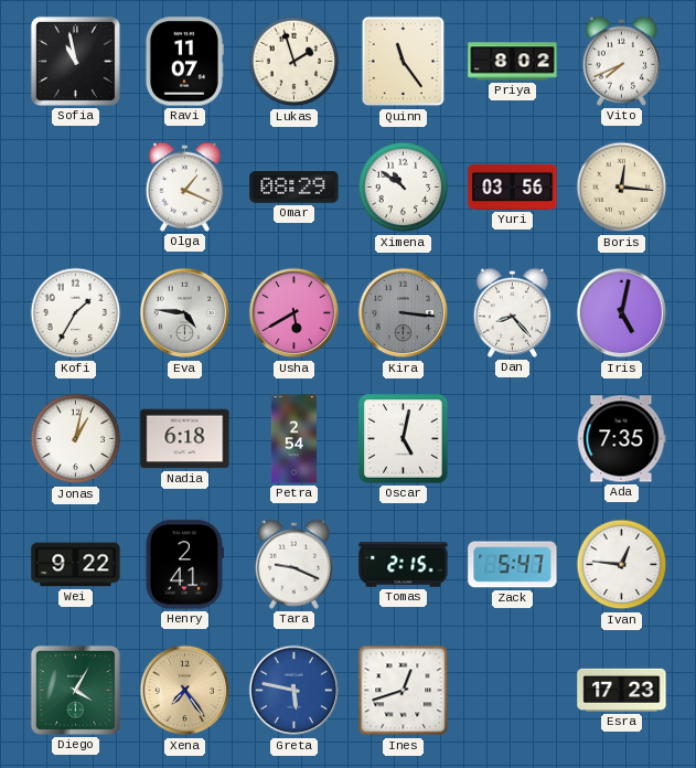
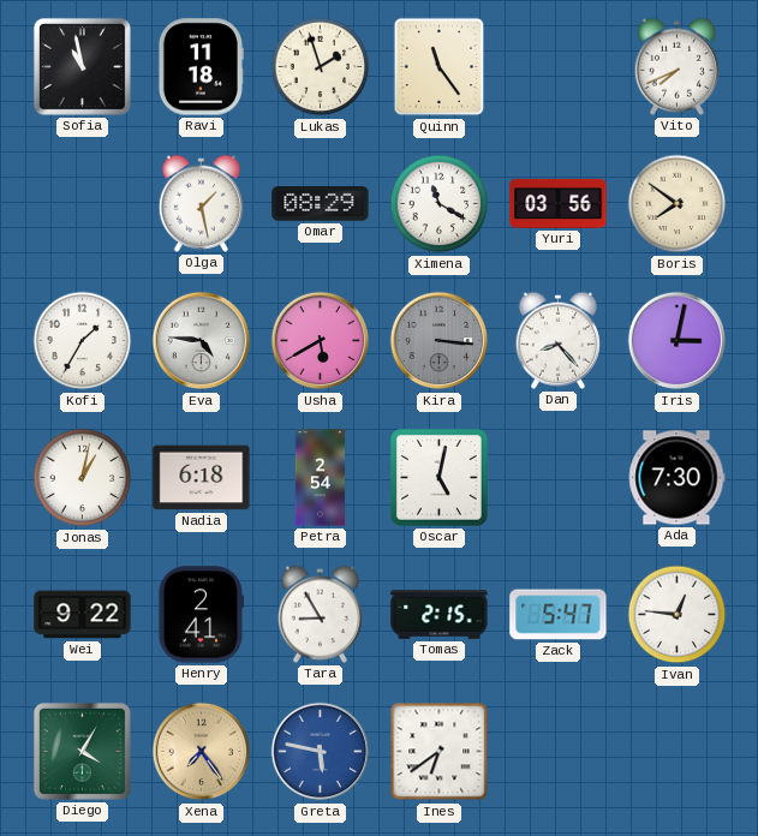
Ravi: 11:07 -> 11:18
Priya: 8:02 -> none
Olga: 1:19 -> 1:28
Ximena: 10:51 -> 11:20
Boris: 12:16 -> 7:51
Iris: 5:02 -> 3:02
Ada: 7:35 -> 7:30
Tara: 9:19 -> 8:55
Ines: 12:42 -> 6:39
Esra: 17:23 -> none
